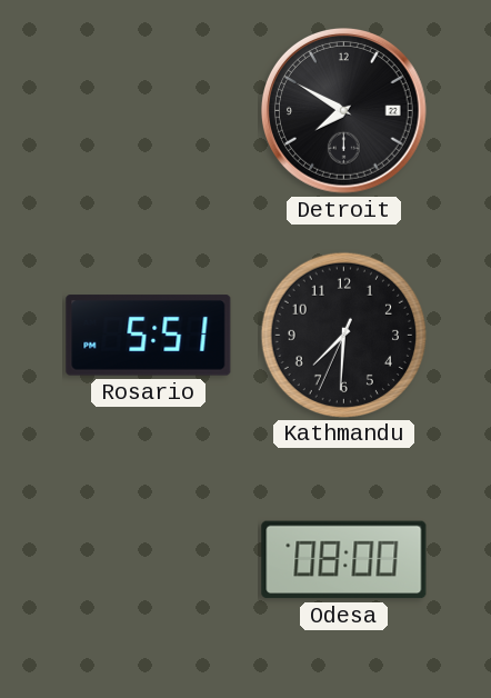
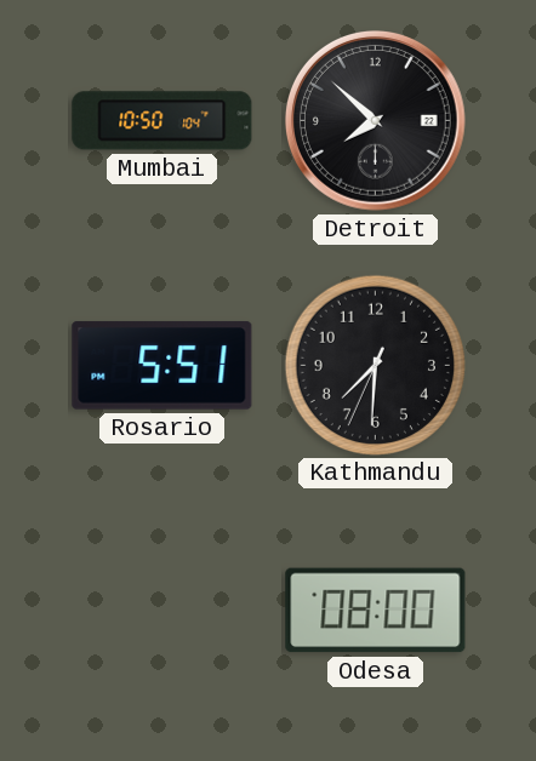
Mumbai: none -> 10:50
Detroit: 7:50 -> 7:52
